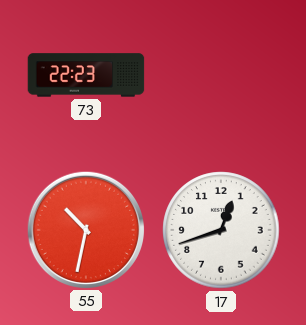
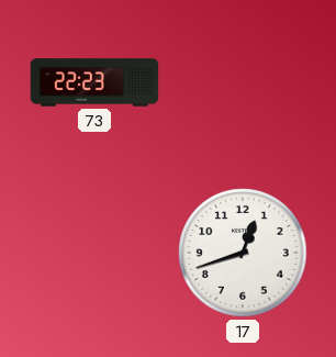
55: 10:32 -> none
